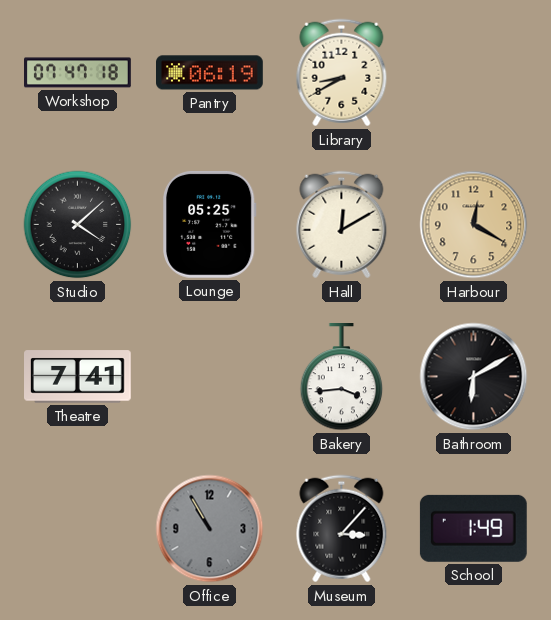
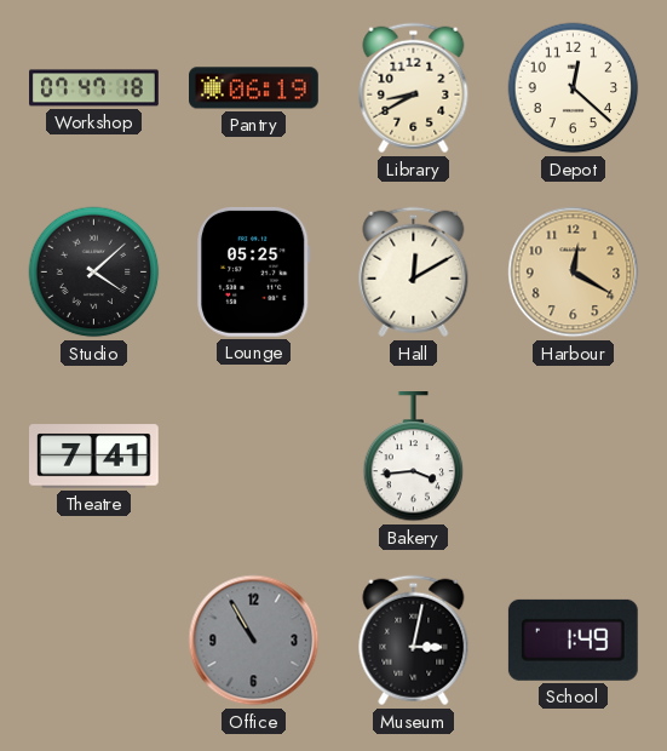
Depot: none -> 12:22
Bathroom: 6:10 -> none
Museum: 3:07 -> 3:02
